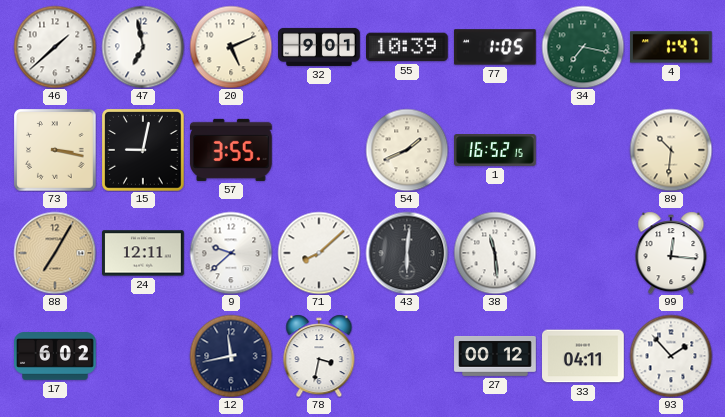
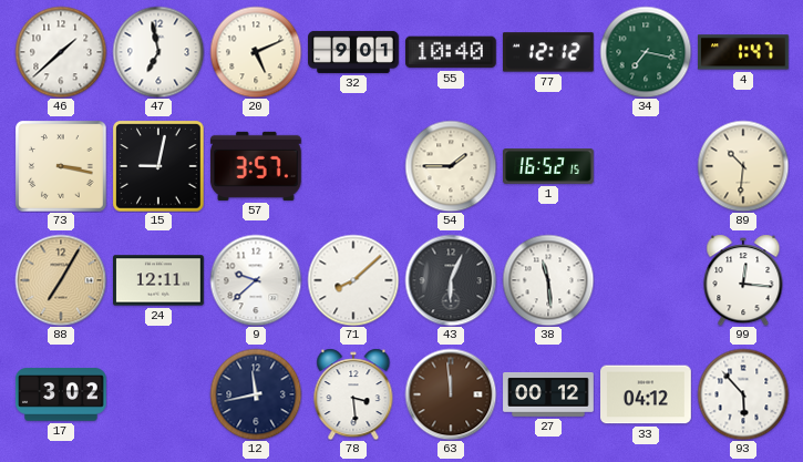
55: 10:39 -> 10:40
77: 1:05 -> 12:12
57: 3:55 -> 3:57
54: 1:41 -> 1:45
43: 6:01 -> 6:04
17: 6:02 -> 3:02
78: 3:32 -> 3:29
63: none -> 11:59
33: 04:11 -> 04:12
93: 1:53 -> 5:53
